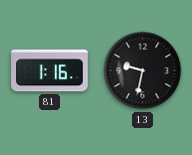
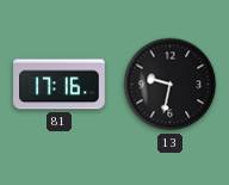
81: 1:16 -> 17:16
